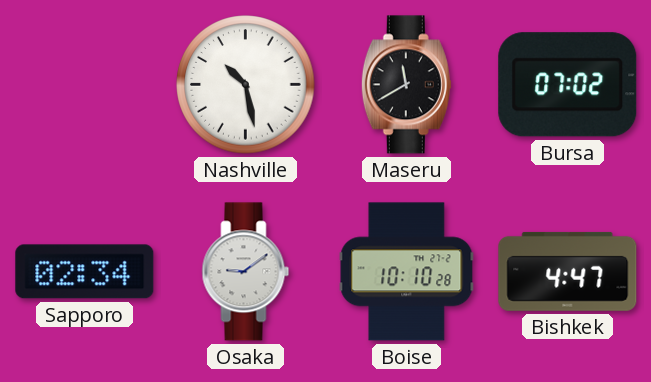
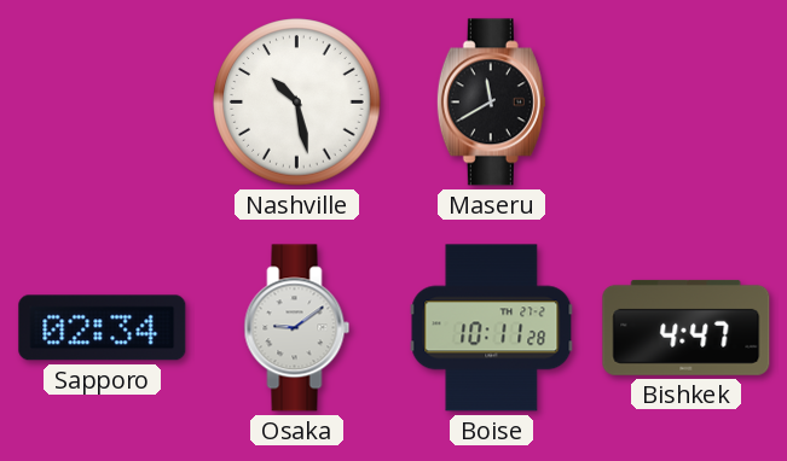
Bursa: 07:02 -> none
Boise: 10:10 -> 10:11
